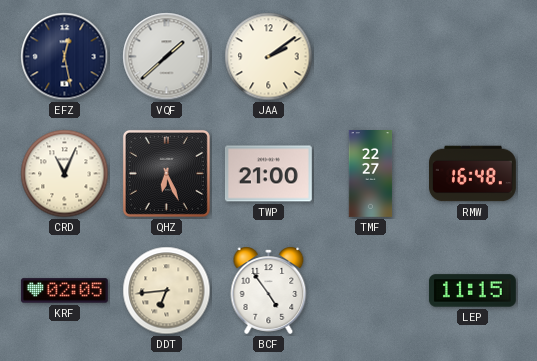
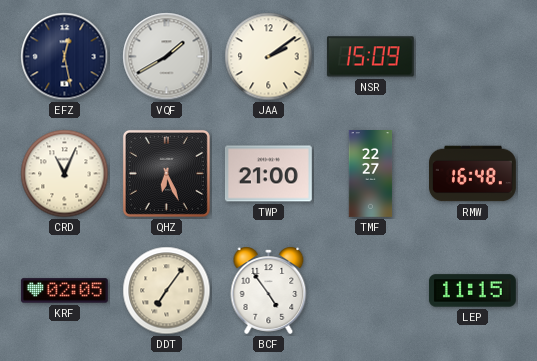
VQF: 1:38 -> 1:40
NSR: none -> 15:09
DDT: 6:44 -> 7:06
